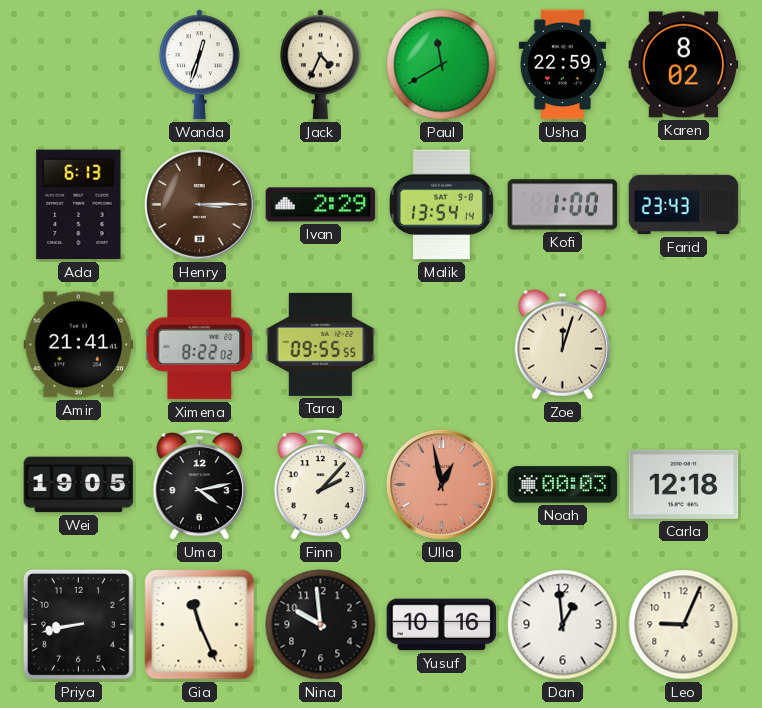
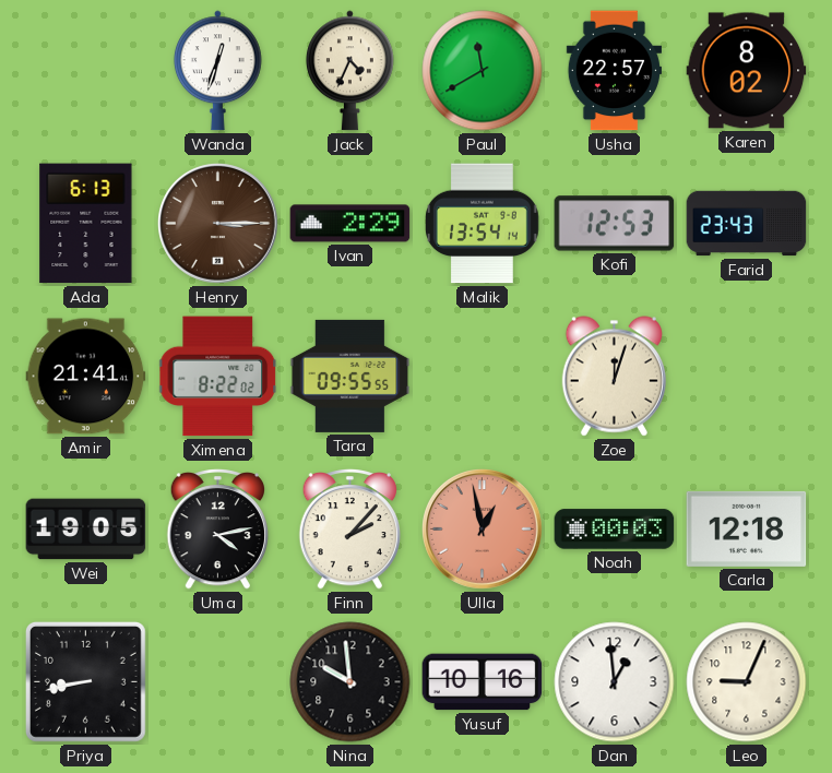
Usha: 22:59 -> 22:57
Kofi: 1:00 -> 12:53
Gia: 11:26 -> none
